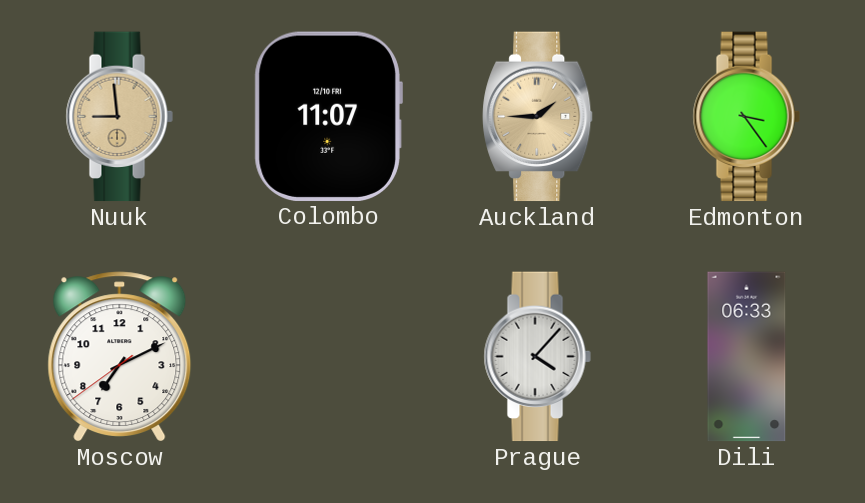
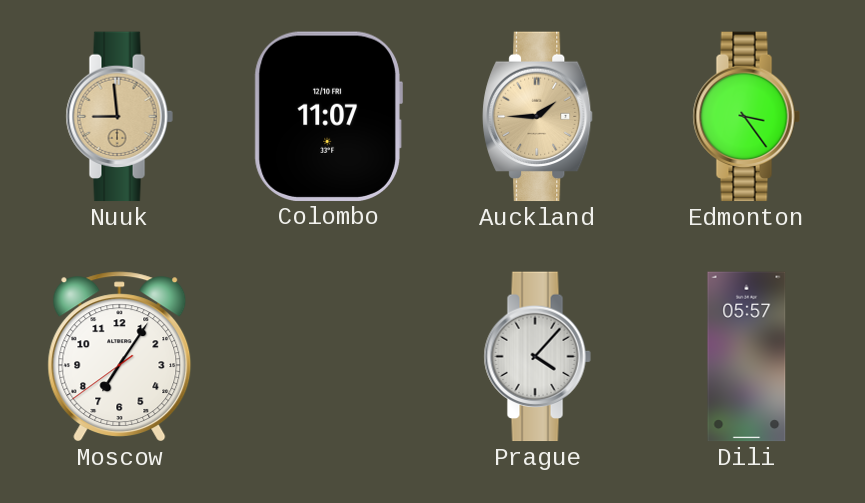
Moscow: 7:10 -> 7:05
Dili: 06:33 -> 05:57
